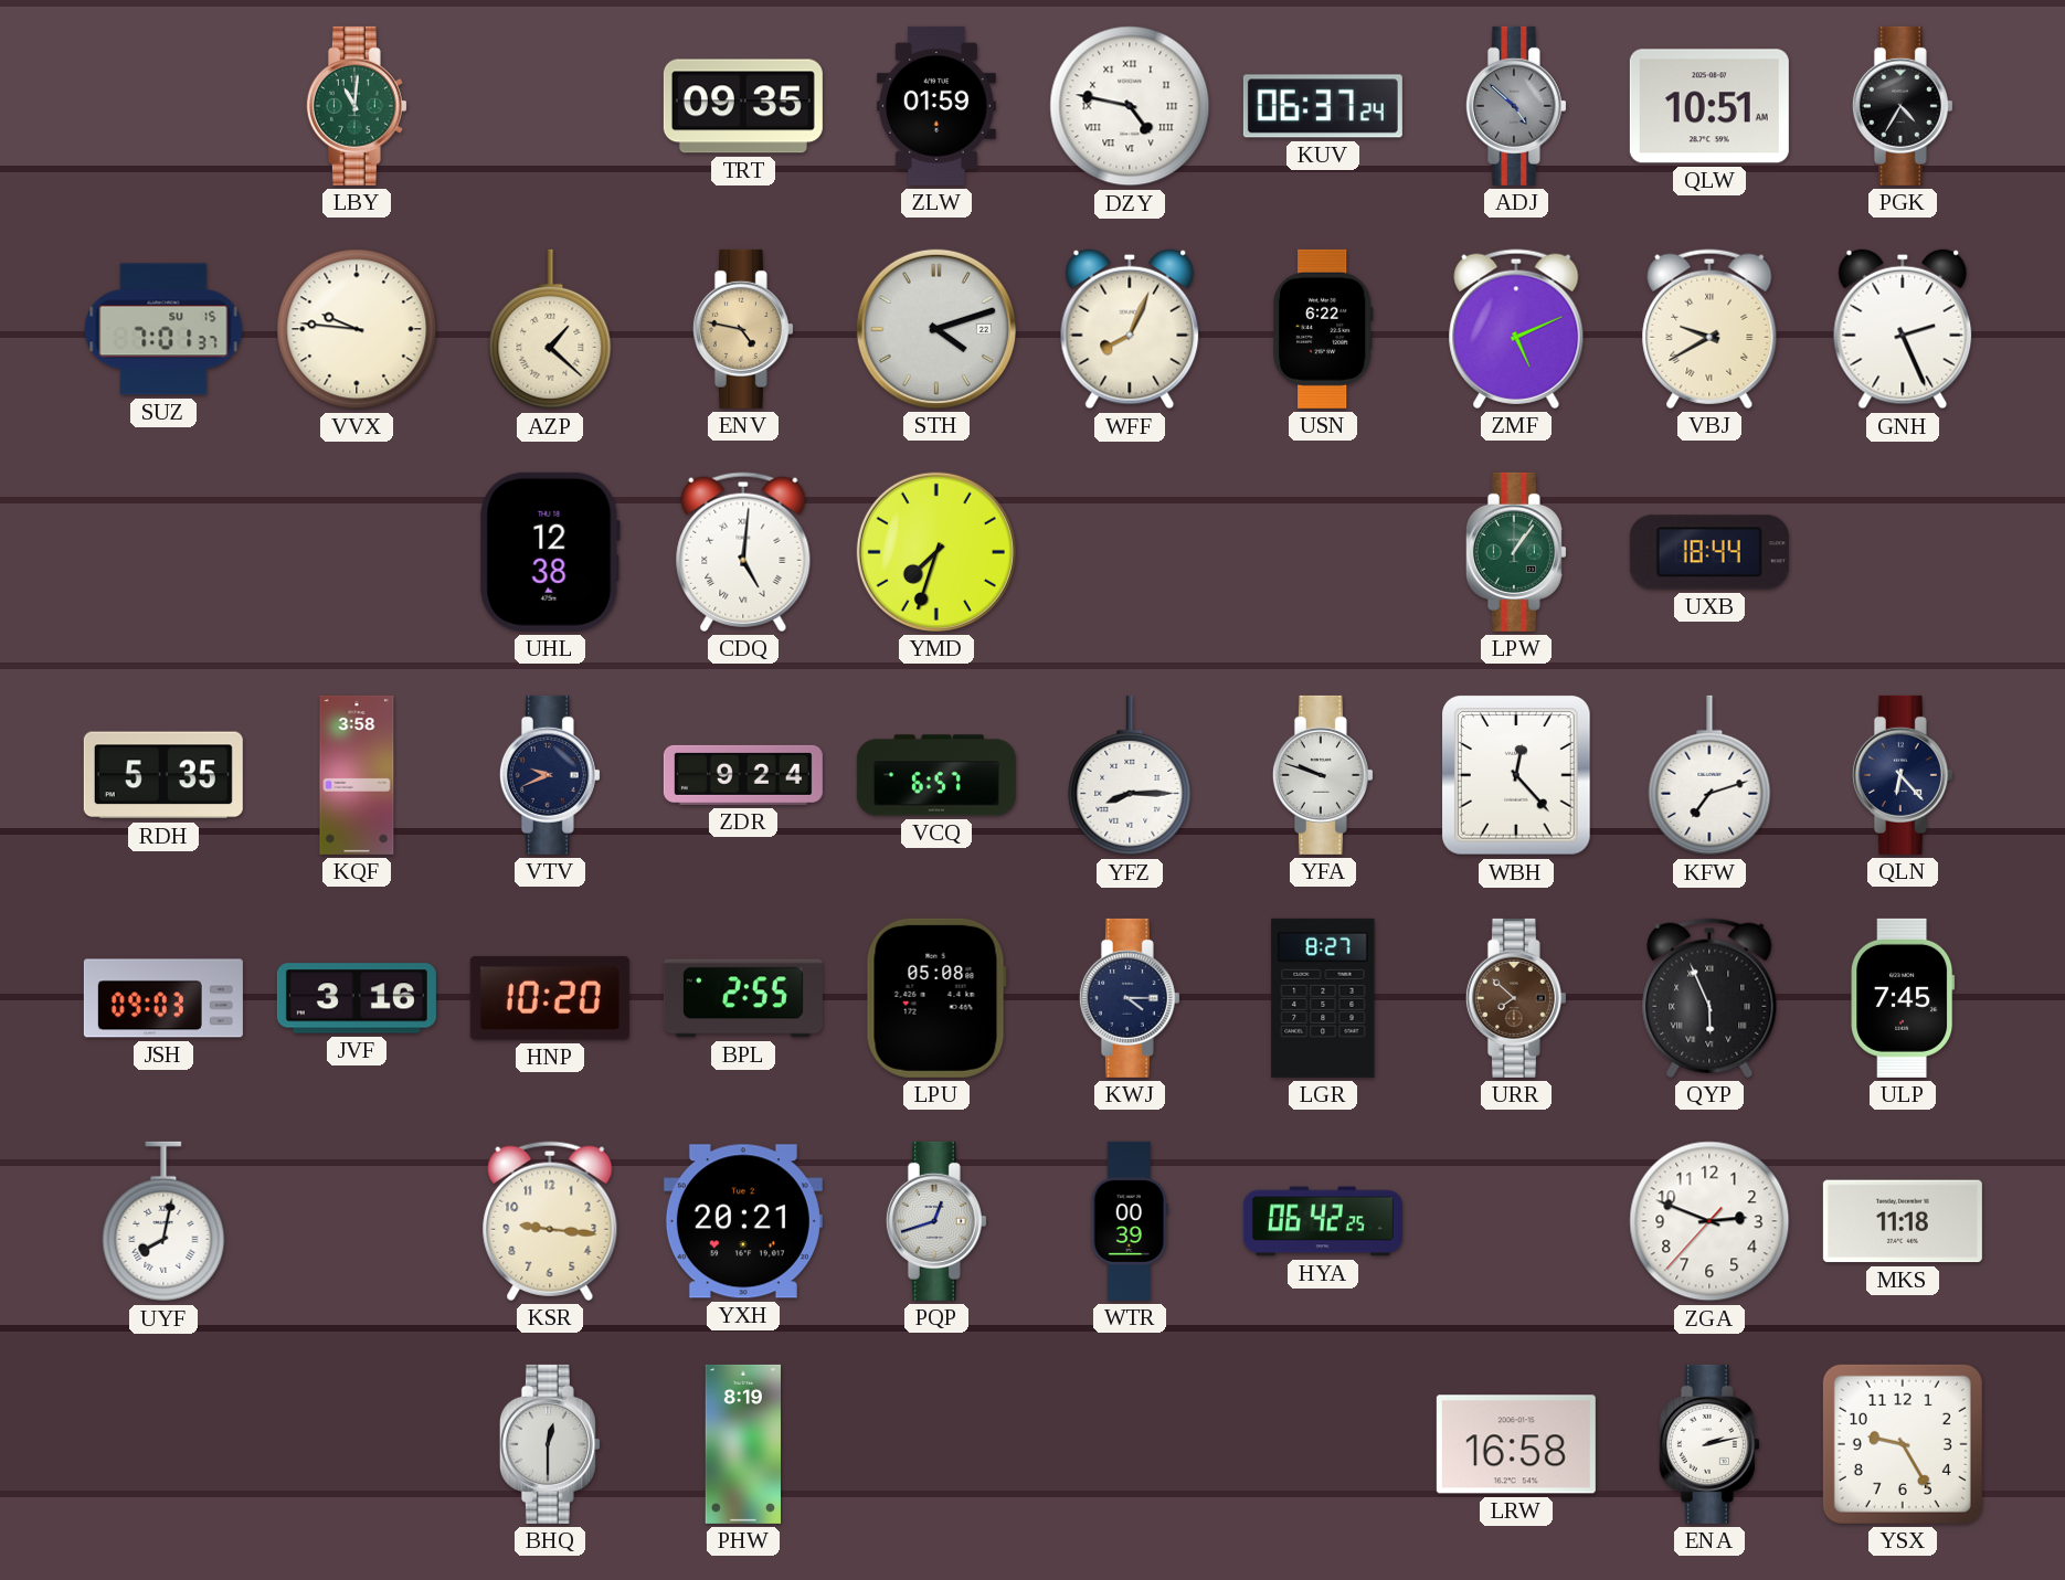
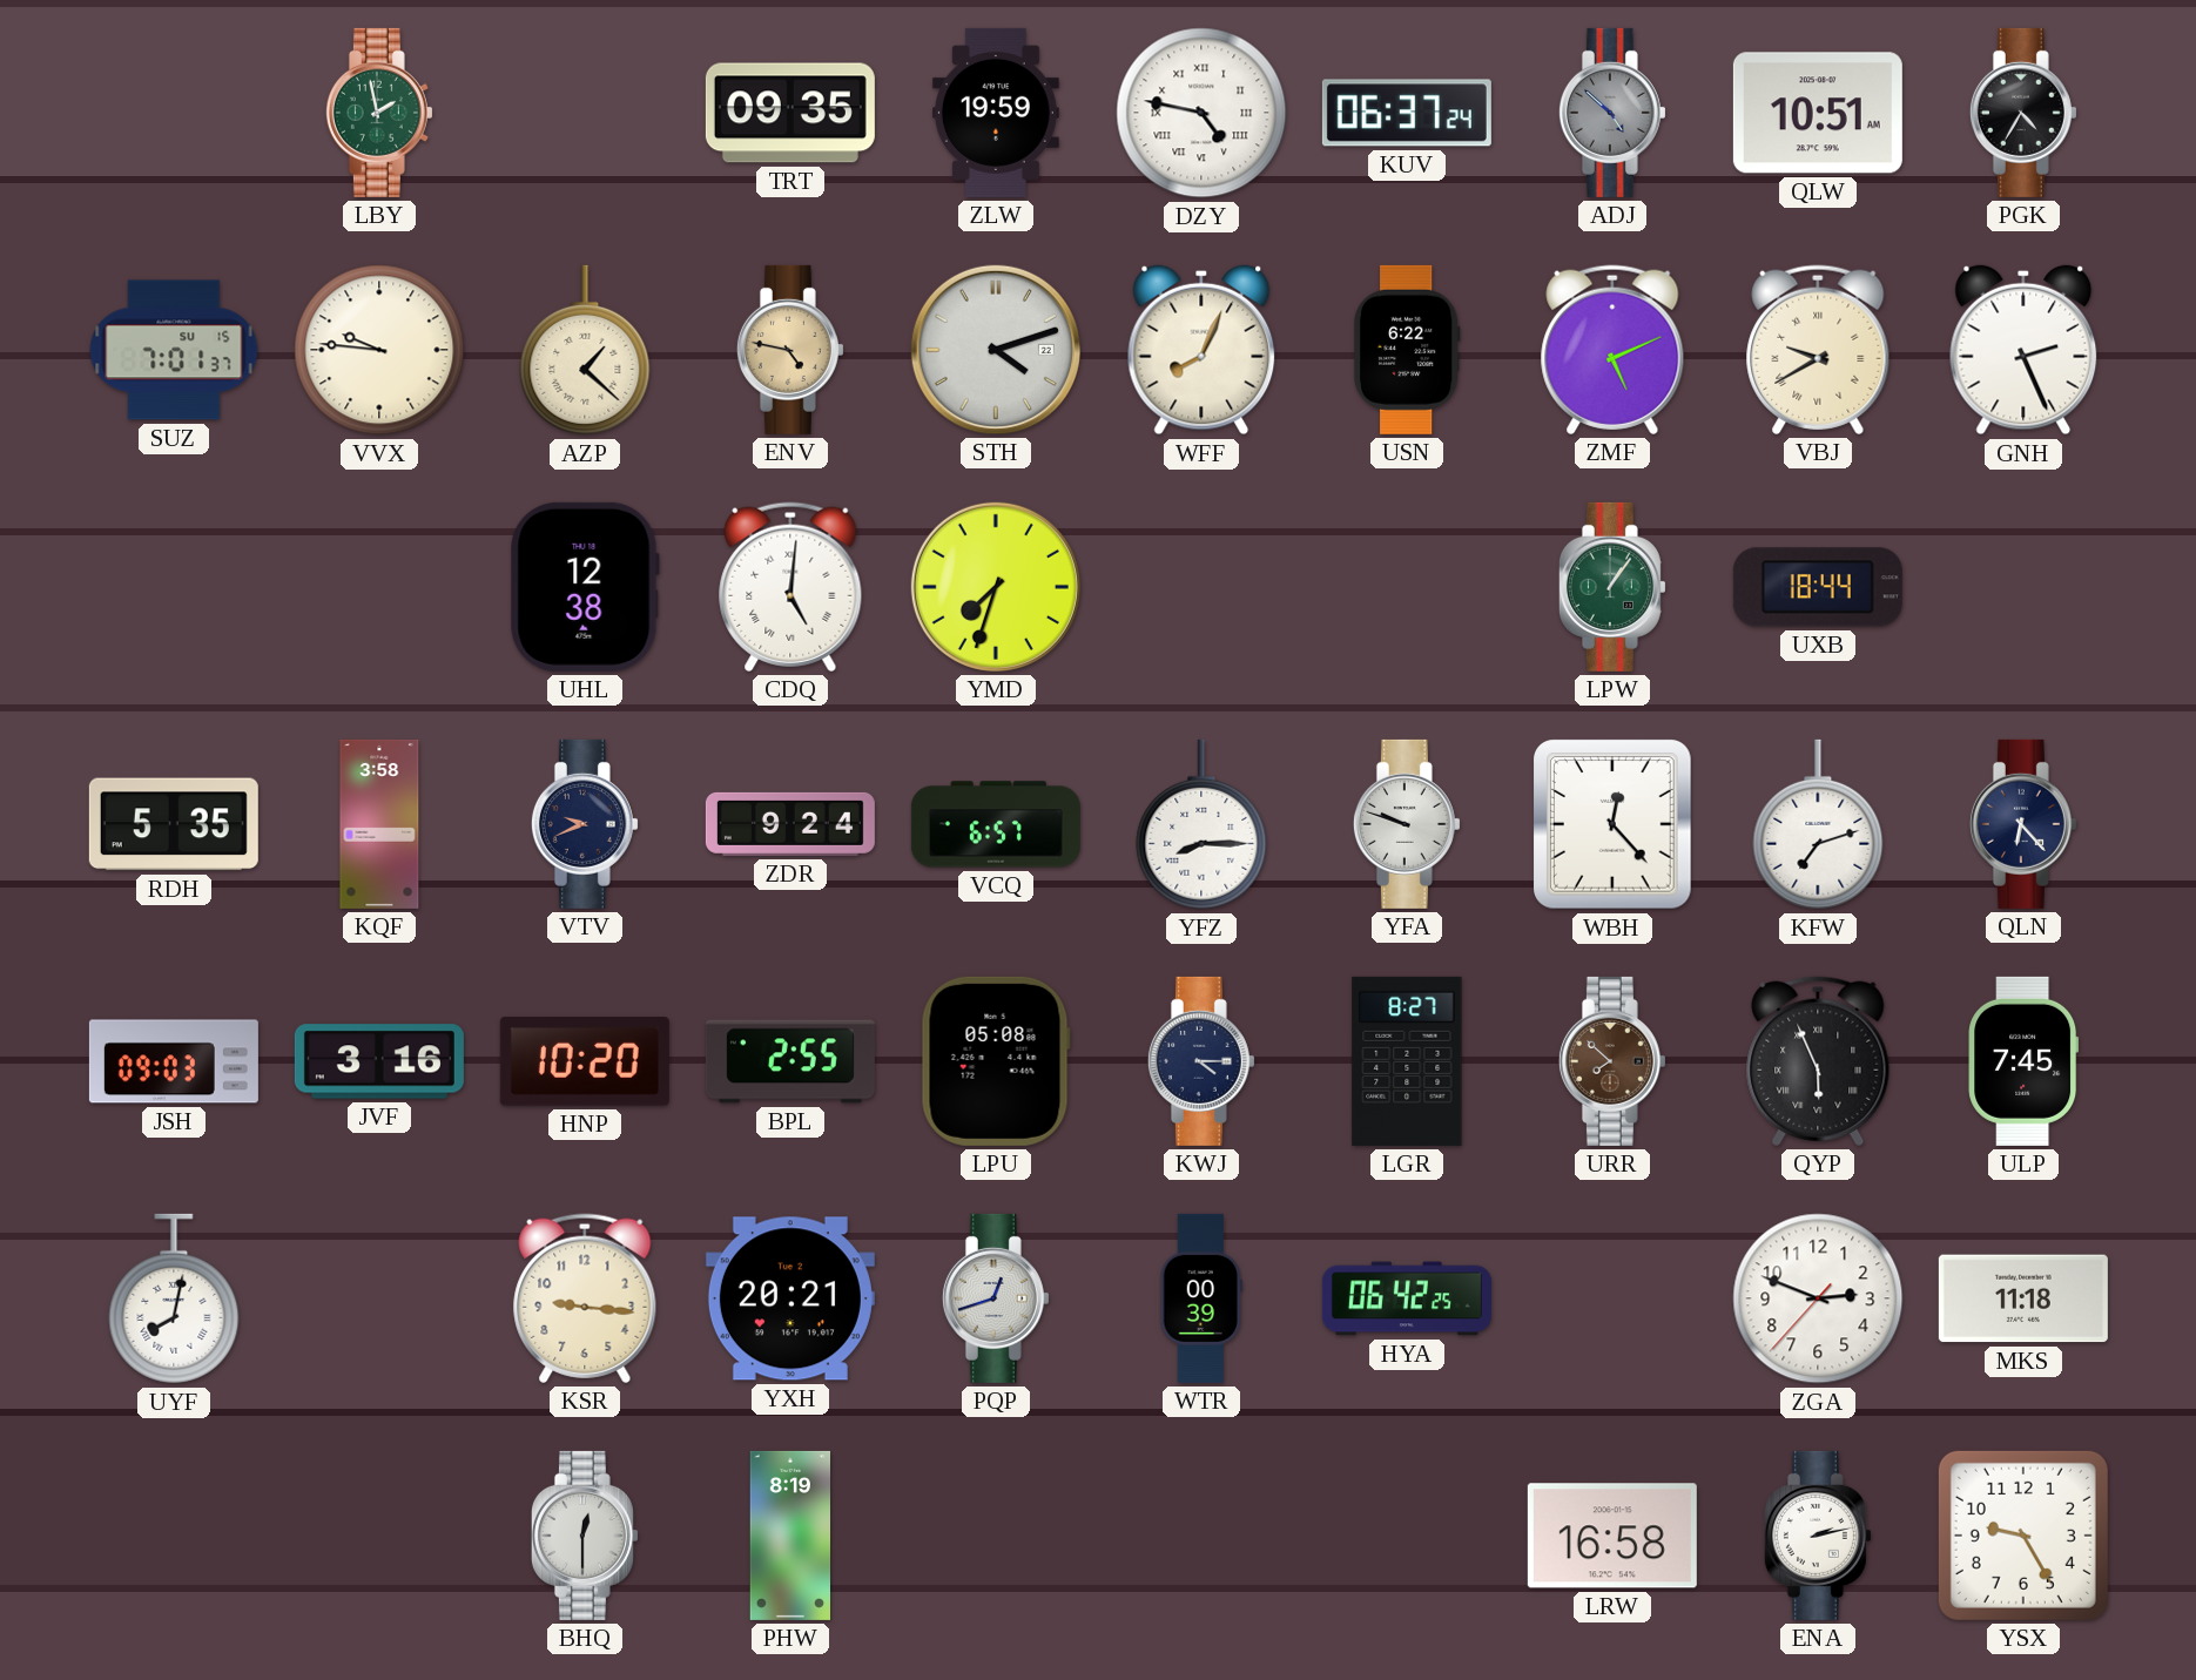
LBY: 11:01 -> 1:58
ZLW: 01:59 -> 19:59
